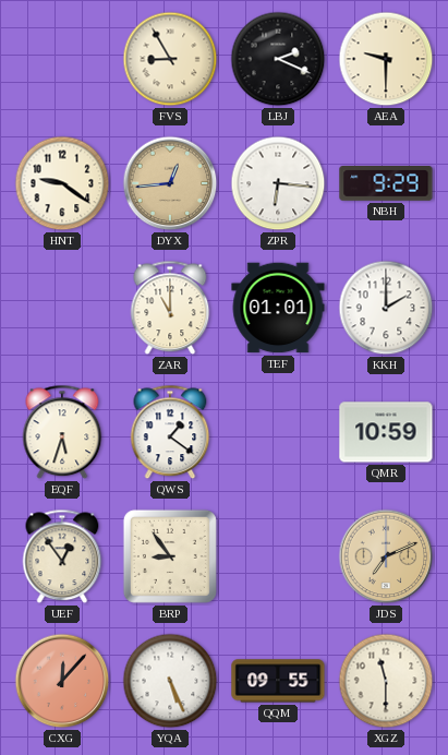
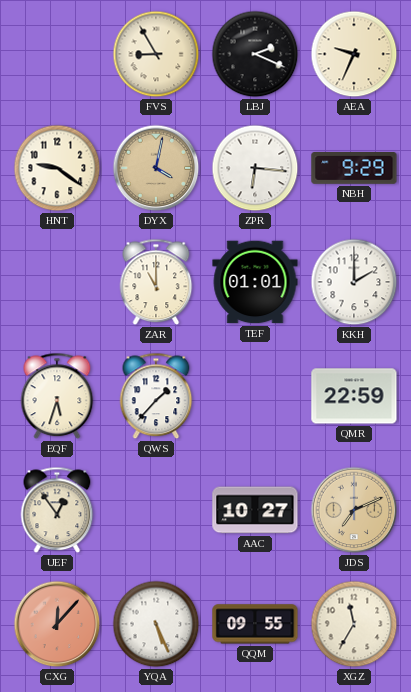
AEA: 9:30 -> 9:34
DYX: 12:44 -> 4:02
QWS: 1:21 -> 1:37
QMR: 10:59 -> 22:59
BRP: 8:54 -> none
AAC: none -> 10:27
XGZ: 11:30 -> 11:35
